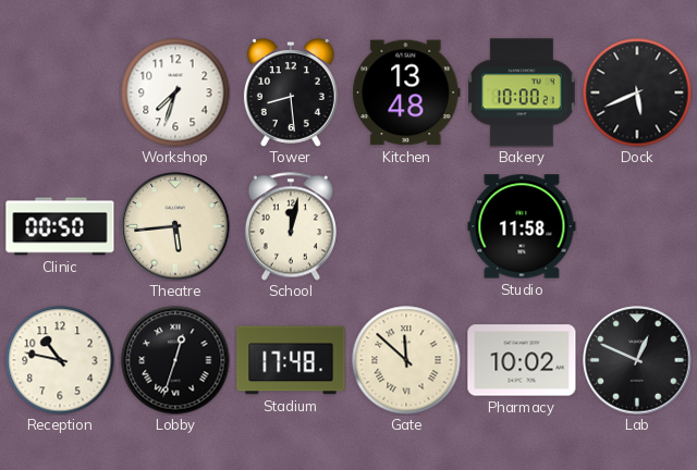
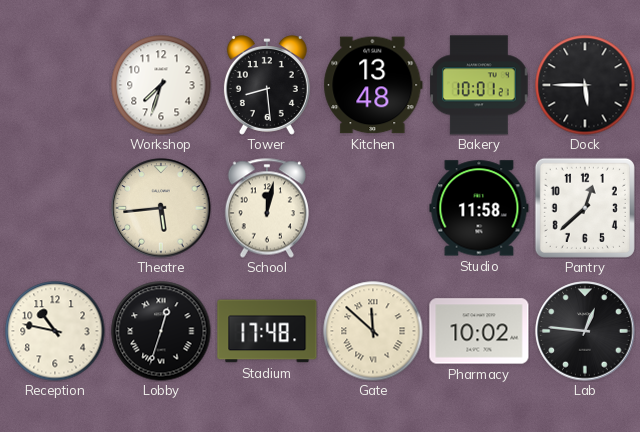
Bakery: 10:00 -> 10:01
Dock: 5:41 -> 5:45
Clinic: 00:50 -> none
Pantry: none -> 12:38
Lab: 12:49 -> 12:46
